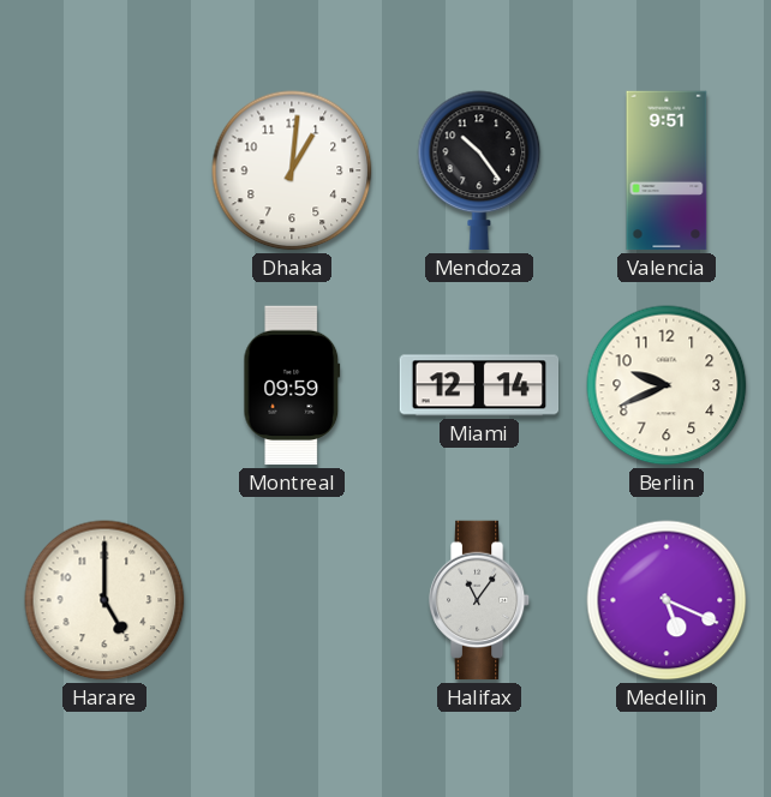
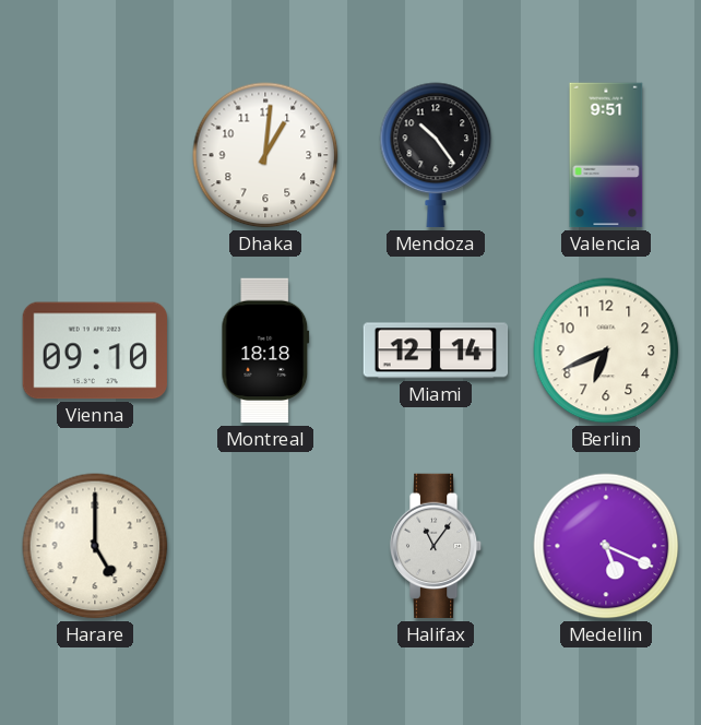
Vienna: none -> 09:10
Montreal: 09:59 -> 18:18
Berlin: 9:41 -> 6:41
